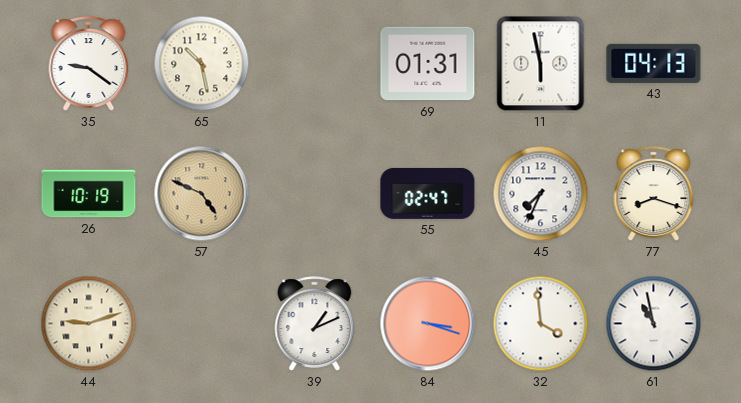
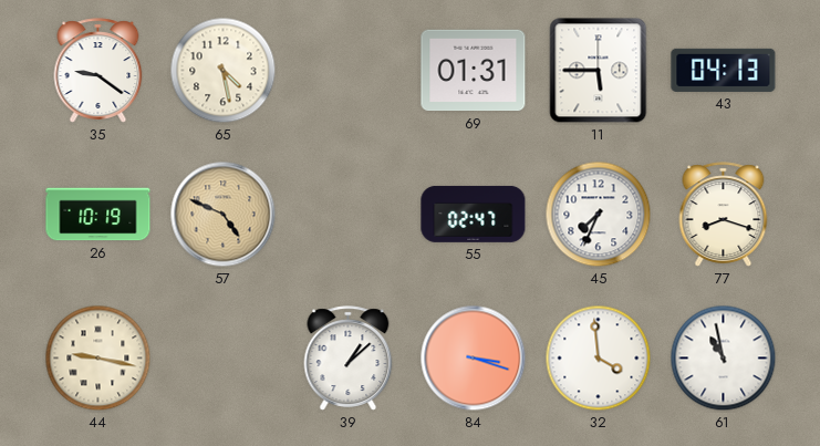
65: 10:28 -> 4:28
11: 5:58 -> 5:45
44: 9:12 -> 9:17
39: 1:11 -> 1:08
